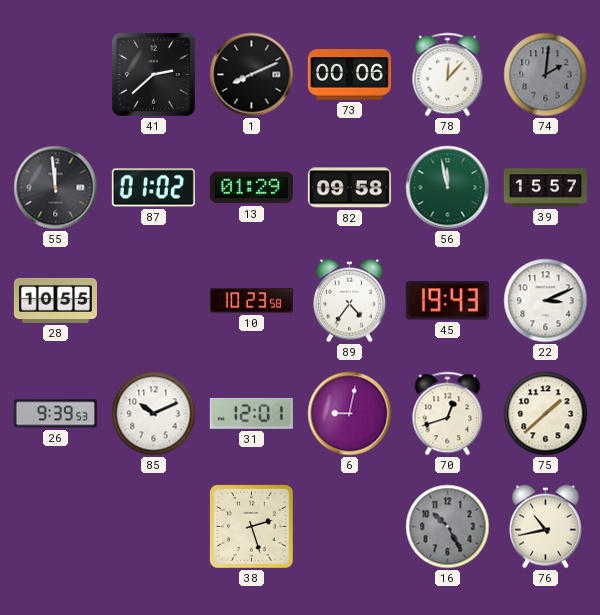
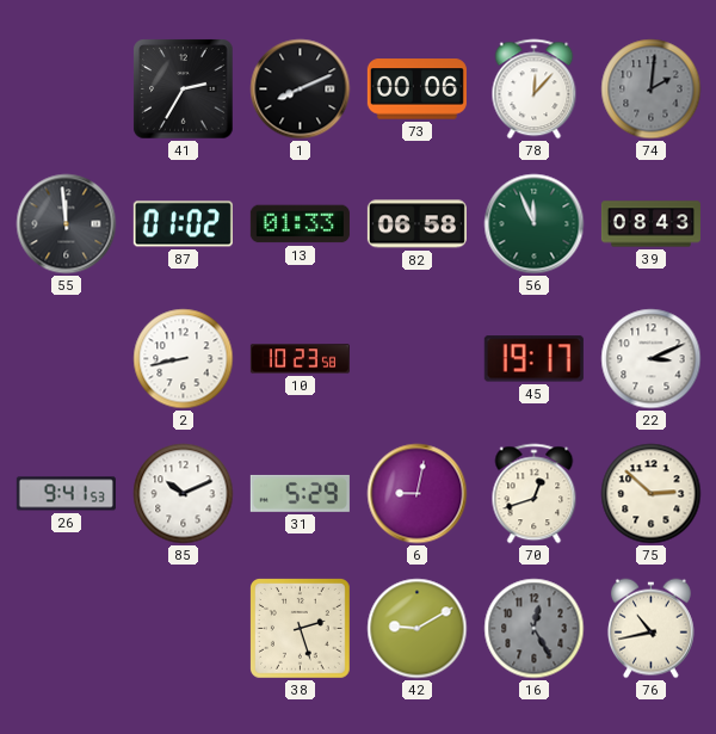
41: 2:38 -> 2:35
13: 01:29 -> 01:33
82: 09:58 -> 06:58
56: 11:58 -> 11:56
39: 15:57 -> 08:43
28: 10:55 -> none
2: none -> 8:43
89: 4:36 -> none
45: 19:43 -> 19:17
26: 9:39 -> 9:41
31: 12:01 -> 5:29
75: 1:38 -> 2:52
42: none -> 9:10
16: 10:25 -> 12:25
